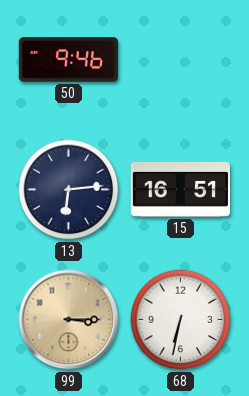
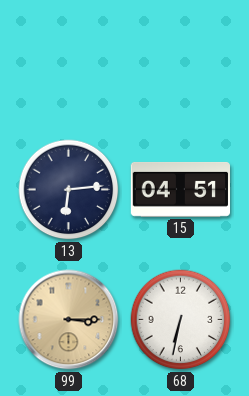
50: 9:46 -> none
15: 16:51 -> 04:51
